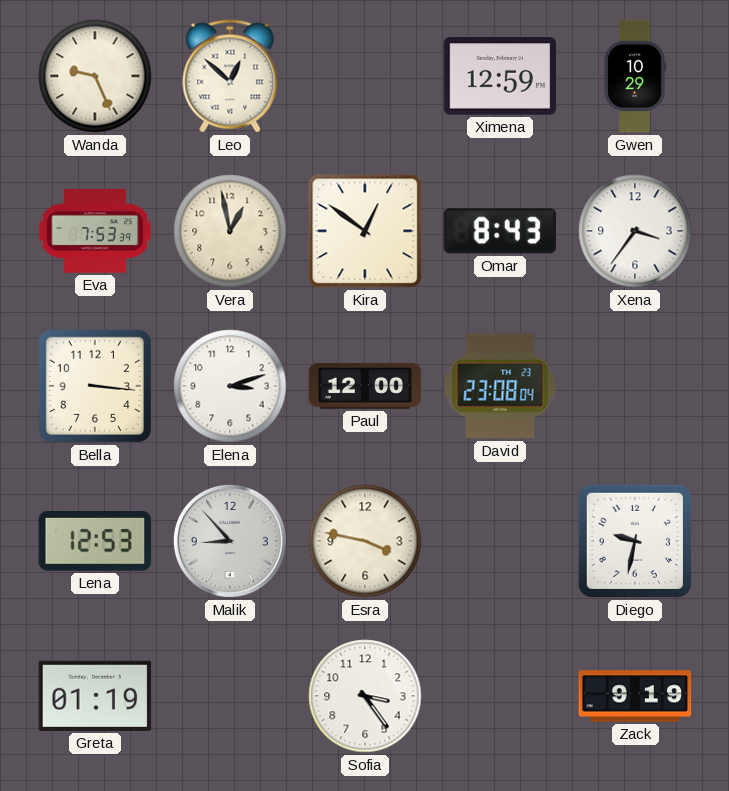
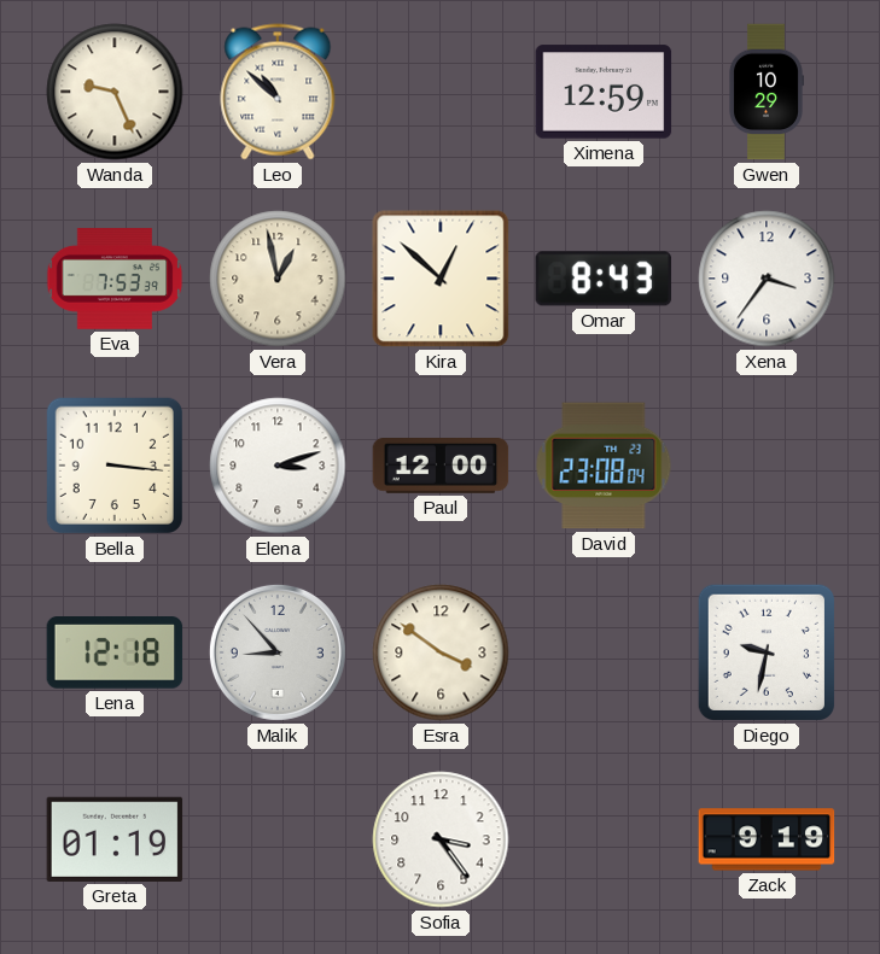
Leo: 12:52 -> 10:52
Kira: 12:51 -> 12:52
Lena: 12:53 -> 12:18
Esra: 3:47 -> 3:51
